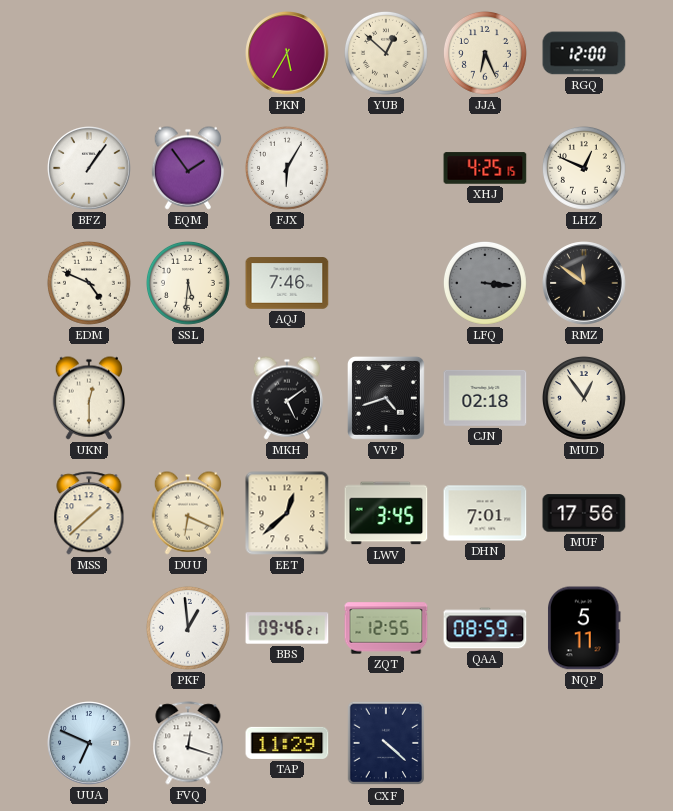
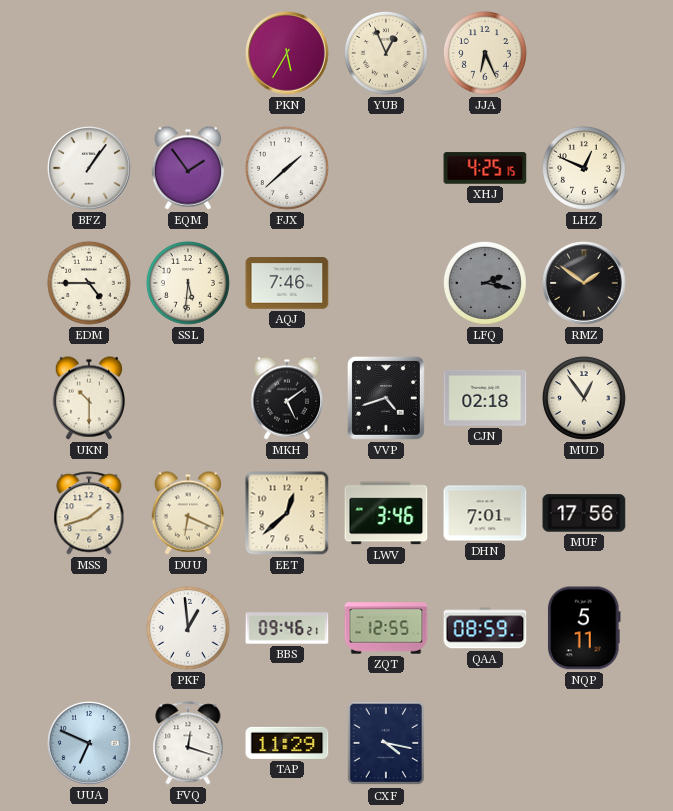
YUB: 12:52 -> 12:56
RGQ: 12:00 -> none
FJX: 6:05 -> 1:38
EDM: 4:49 -> 4:45
LFQ: 3:16 -> 2:17
RMZ: 11:51 -> 1:51
UKN: 12:30 -> 10:30
MSS: 1:38 -> 1:42
LWV: 3:45 -> 3:46
CXF: 4:22 -> 4:17
